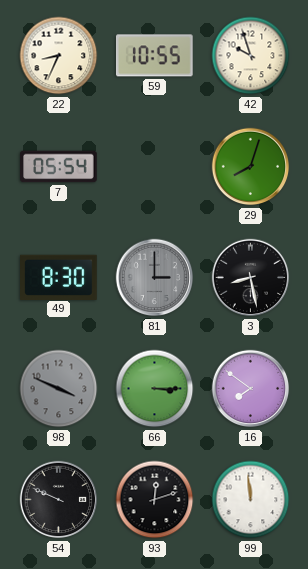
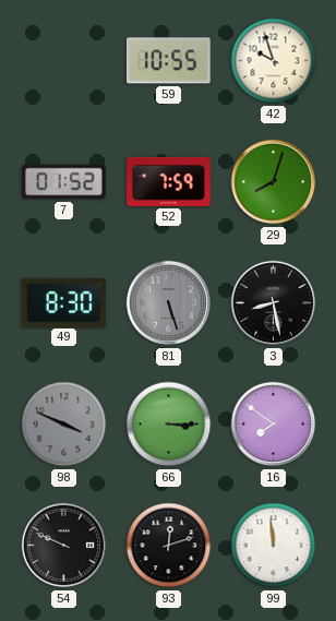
22: 8:34 -> none
7: 05:54 -> 01:52
52: none -> 7:59
81: 3:00 -> 5:27
